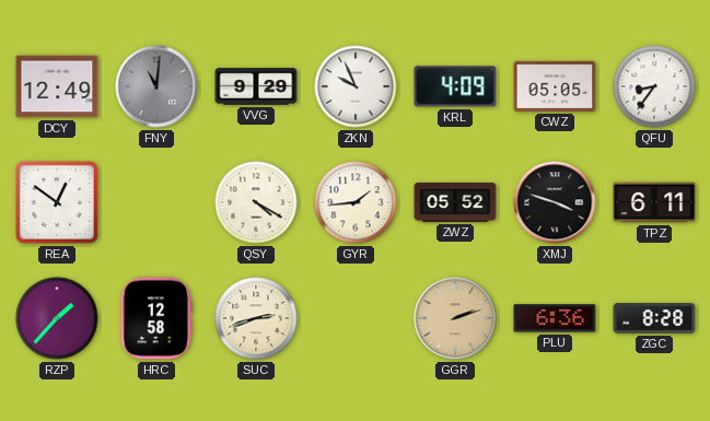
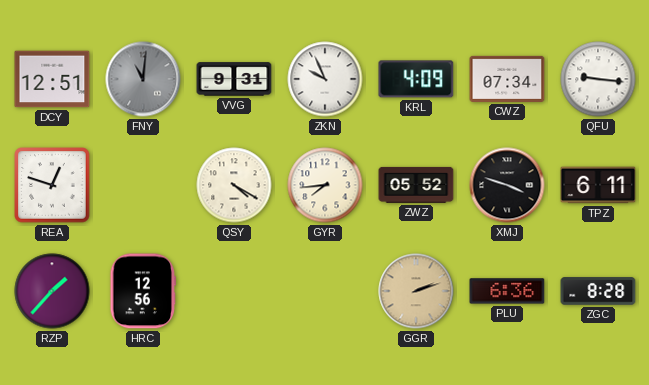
DCY: 12:49 -> 12:51
VVG: 9:29 -> 9:31
CWZ: 05:05 -> 07:34
QFU: 8:36 -> 9:16
REA: 12:51 -> 12:48
GYR: 1:44 -> 7:44
HRC: 12:58 -> 12:56
SUC: 2:42 -> none
